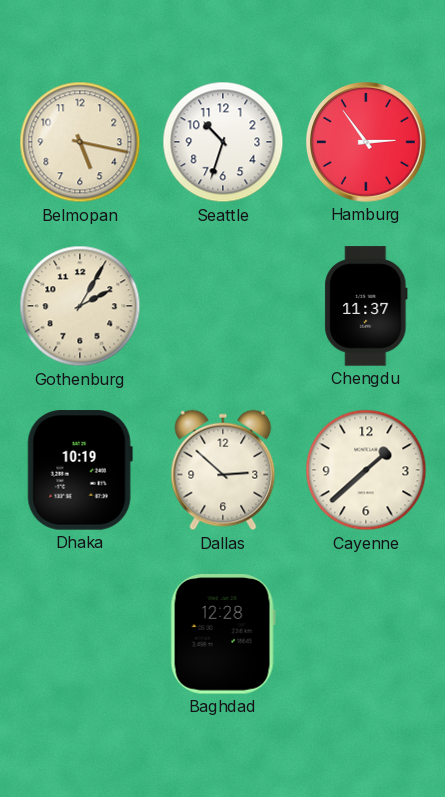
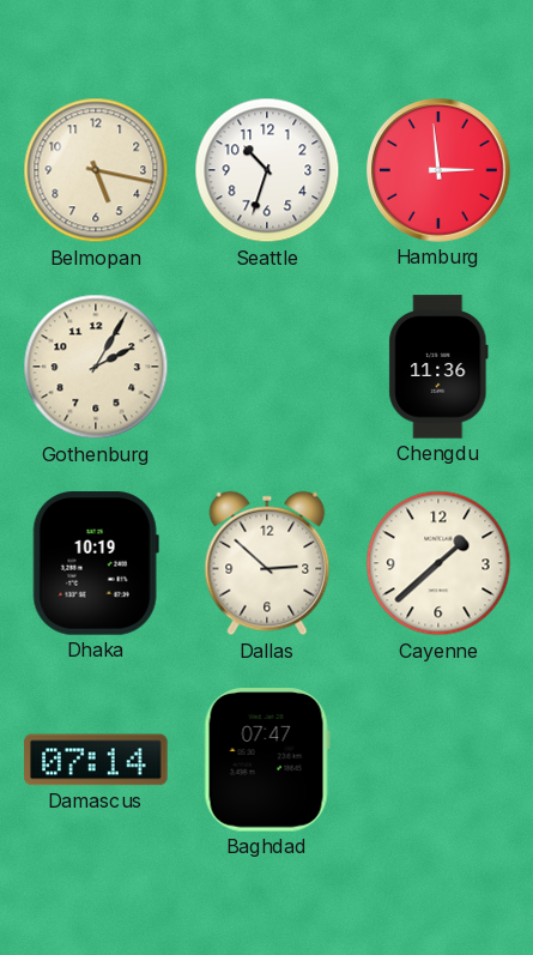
Hamburg: 2:54 -> 2:59
Chengdu: 11:37 -> 11:36
Damascus: none -> 07:14
Baghdad: 12:28 -> 07:47
